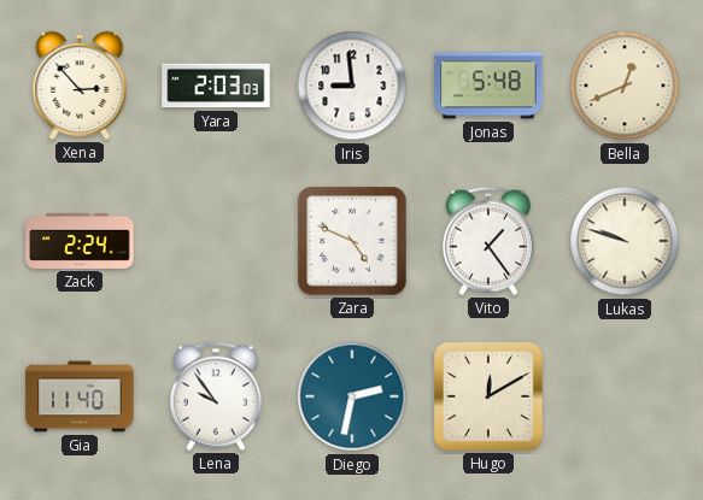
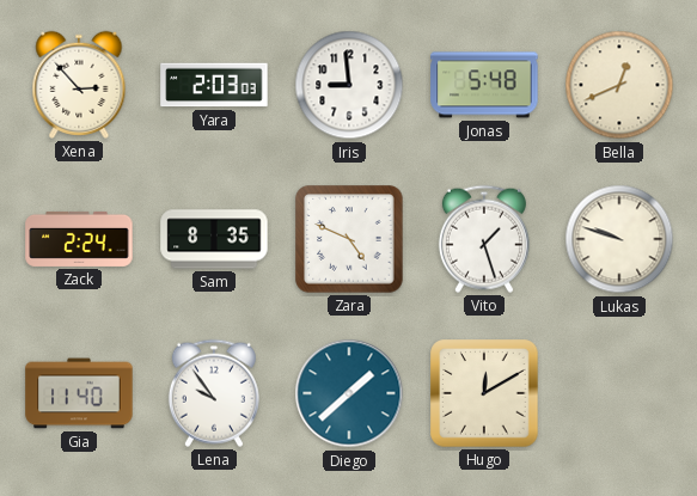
Sam: none -> 8:35
Vito: 1:24 -> 1:27
Diego: 2:32 -> 1:38
